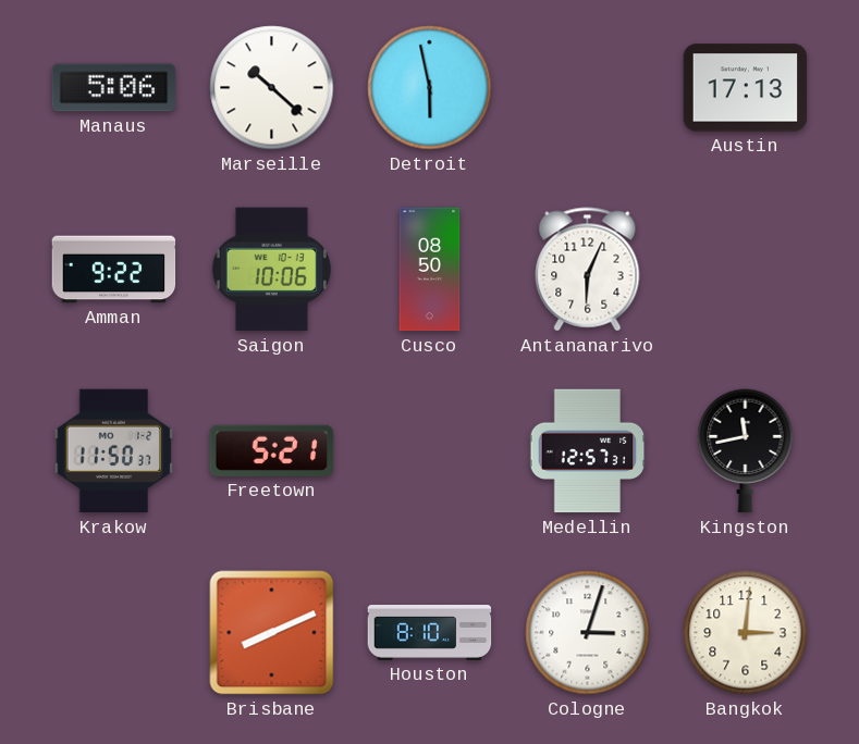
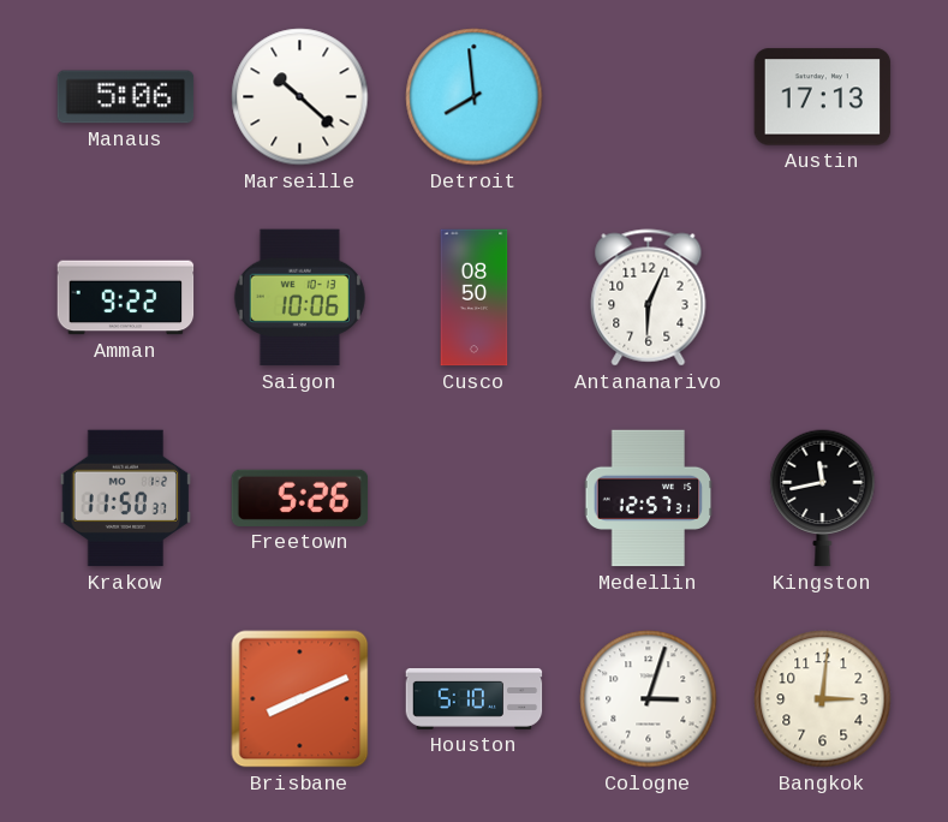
Detroit: 5:58 -> 7:59
Freetown: 5:21 -> 5:26
Houston: 8:10 -> 5:10
